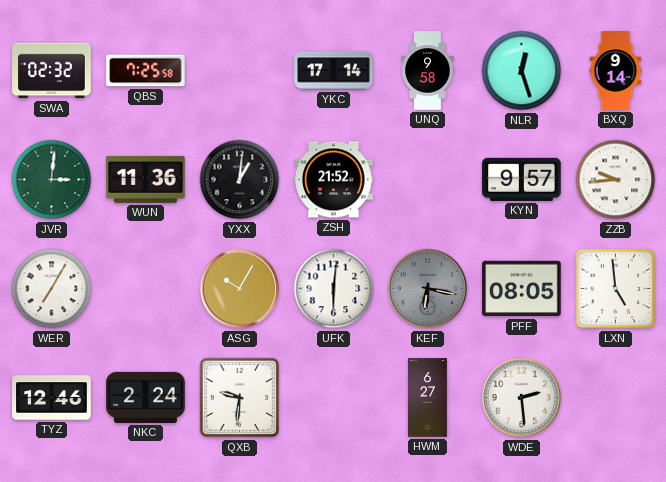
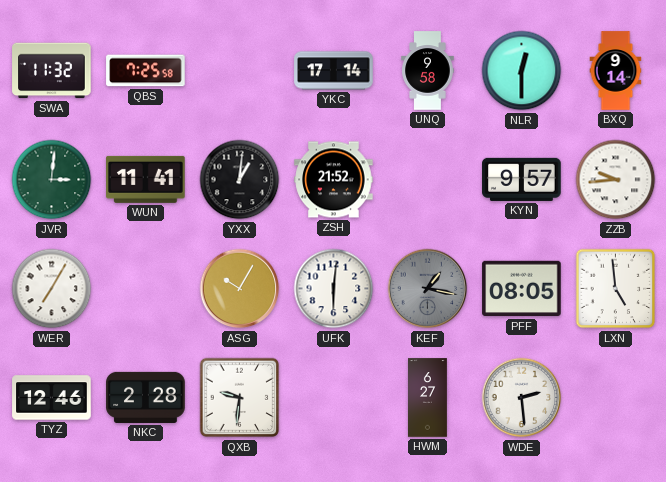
SWA: 02:32 -> 11:32
NLR: 12:27 -> 12:30
WUN: 11:36 -> 11:41
KEF: 6:17 -> 1:17
NKC: 2:24 -> 2:28
